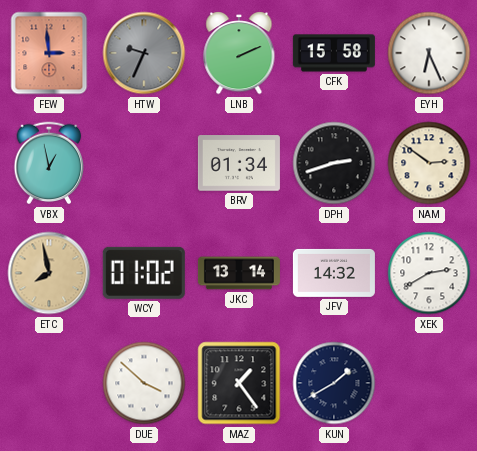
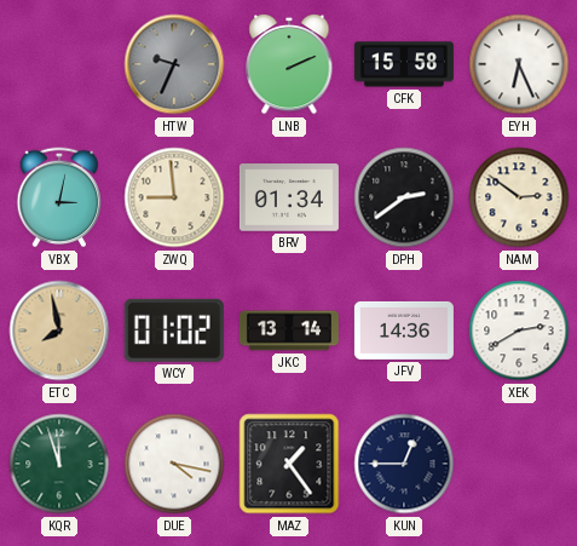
FEW: 2:59 -> none
VBX: 12:58 -> 3:02
ZWQ: none -> 8:59
DPH: 2:42 -> 2:39
JFV: 14:32 -> 14:36
KQR: none -> 11:57
DUE: 3:52 -> 4:17
KUN: 1:40 -> 12:45
